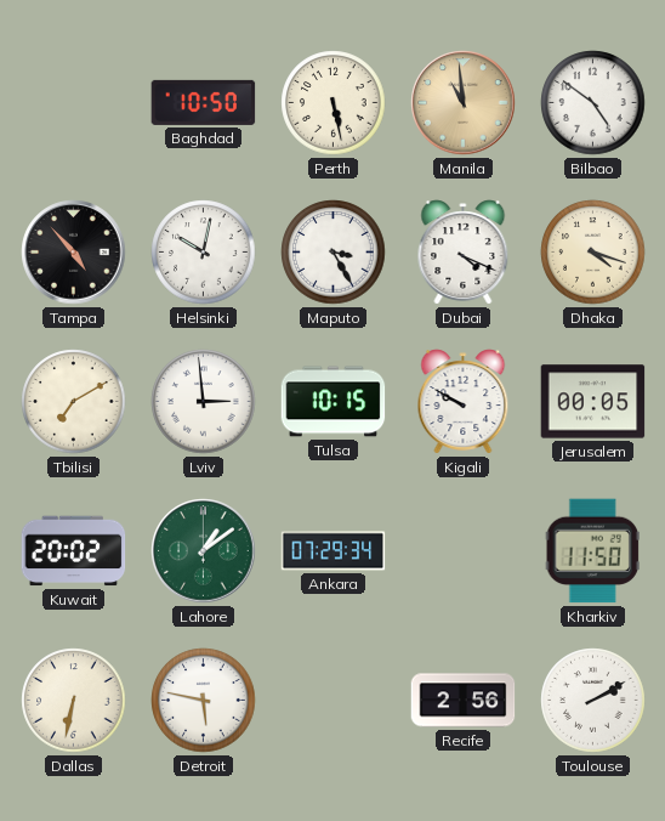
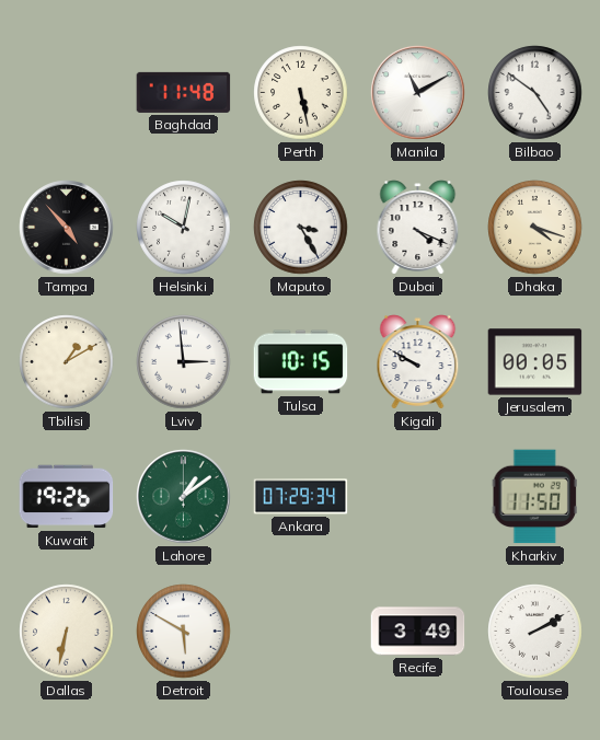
Baghdad: 10:50 -> 11:48
Manila: 10:59 -> 11:10
Manila dial: champagne -> white
Tbilisi: 7:10 -> 1:10
Kuwait: 20:02 -> 19:26
Detroit: 5:47 -> 5:50
Recife: 2:56 -> 3:49
